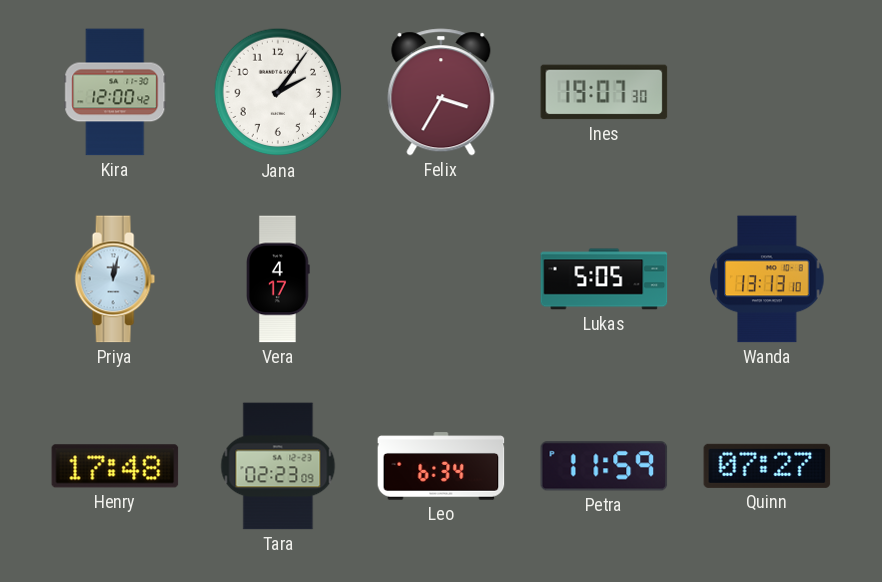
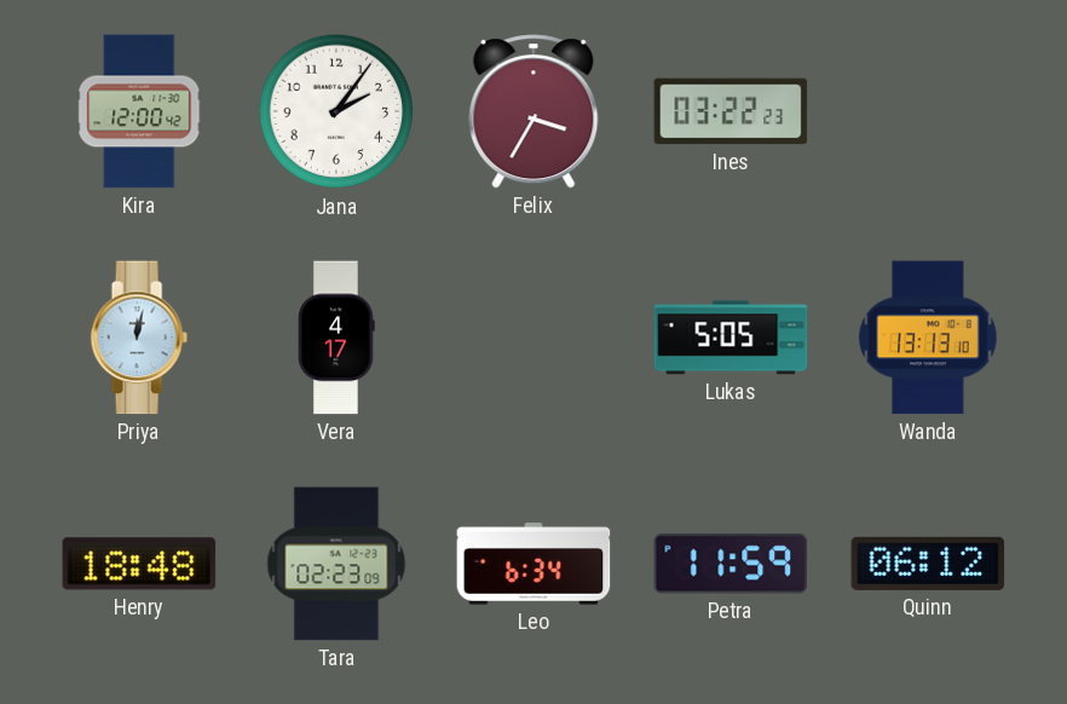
Ines: 19:07 -> 03:22
Henry: 17:48 -> 18:48
Quinn: 07:27 -> 06:12
